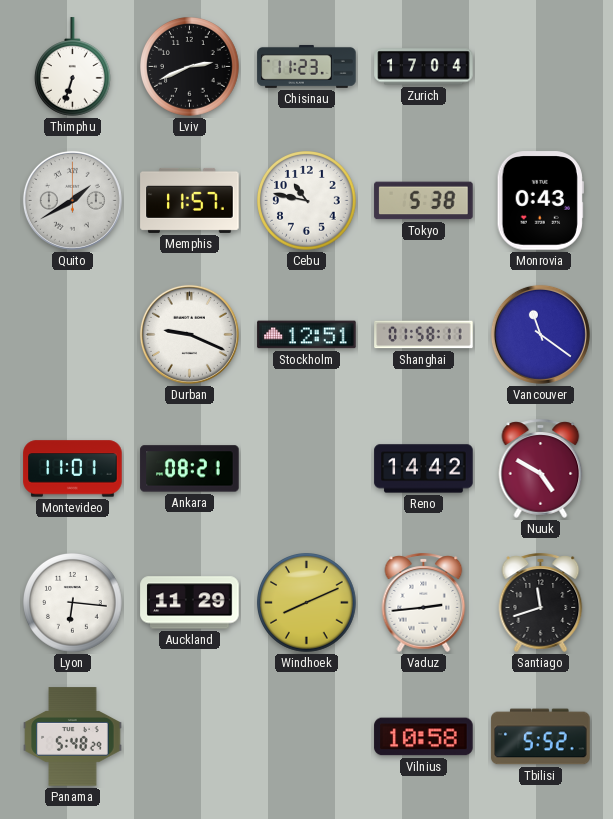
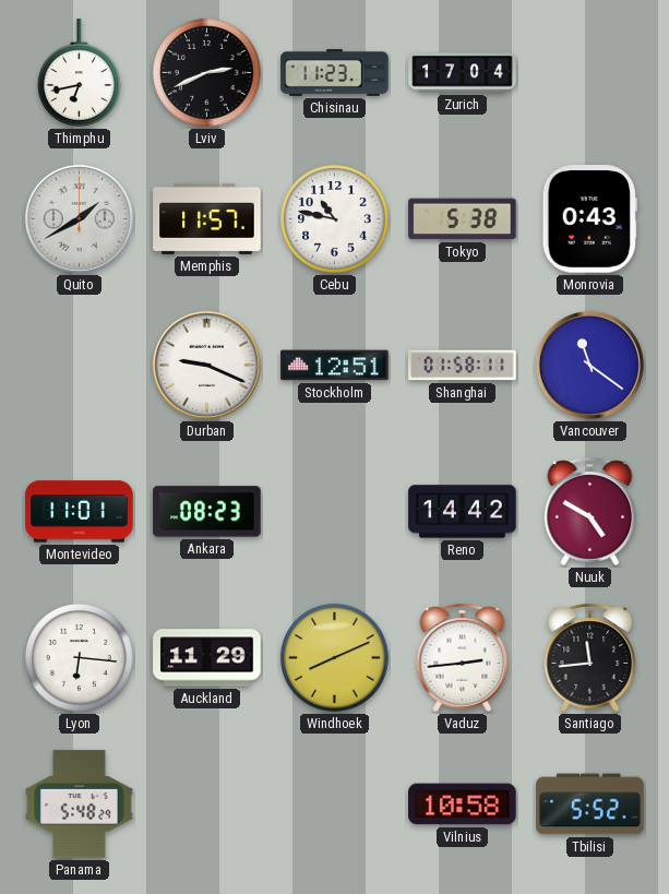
Thimphu: 6:33 -> 6:43
Ankara: 08:21 -> 08:23
Santiago: 11:42 -> 11:44
